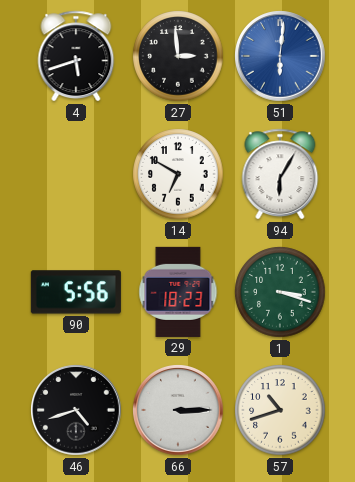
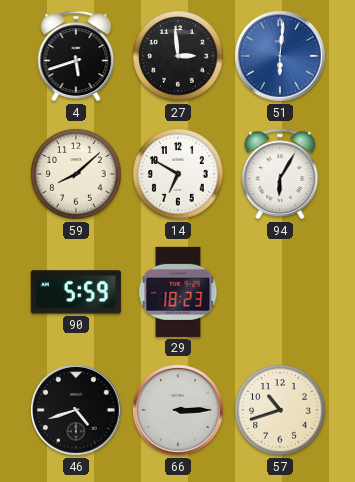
59: none -> 8:08
90: 5:56 -> 5:59
1: 3:18 -> none
